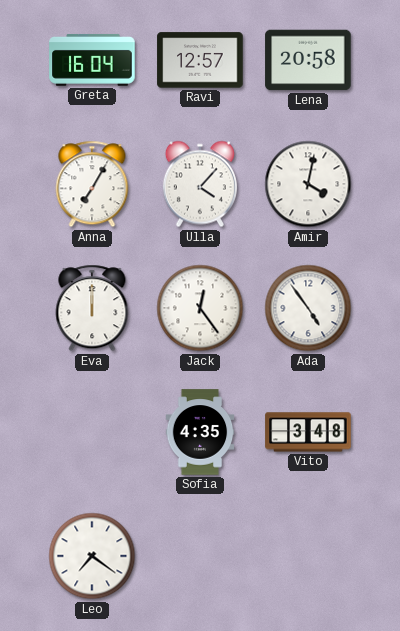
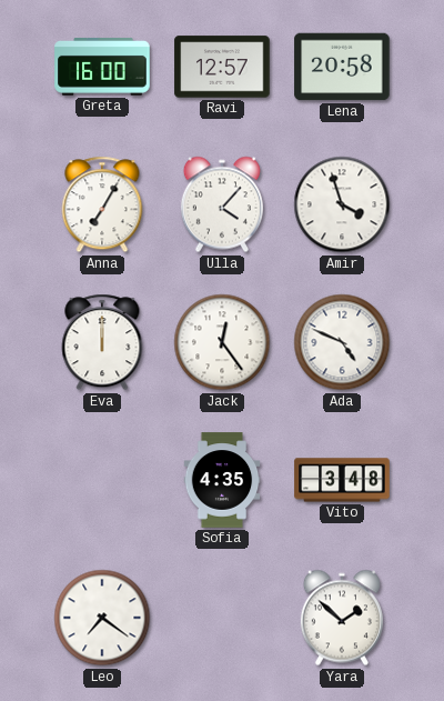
Greta: 16:04 -> 16:00
Amir: 4:02 -> 3:57
Ada: 4:54 -> 4:49
Yara: none -> 1:52
